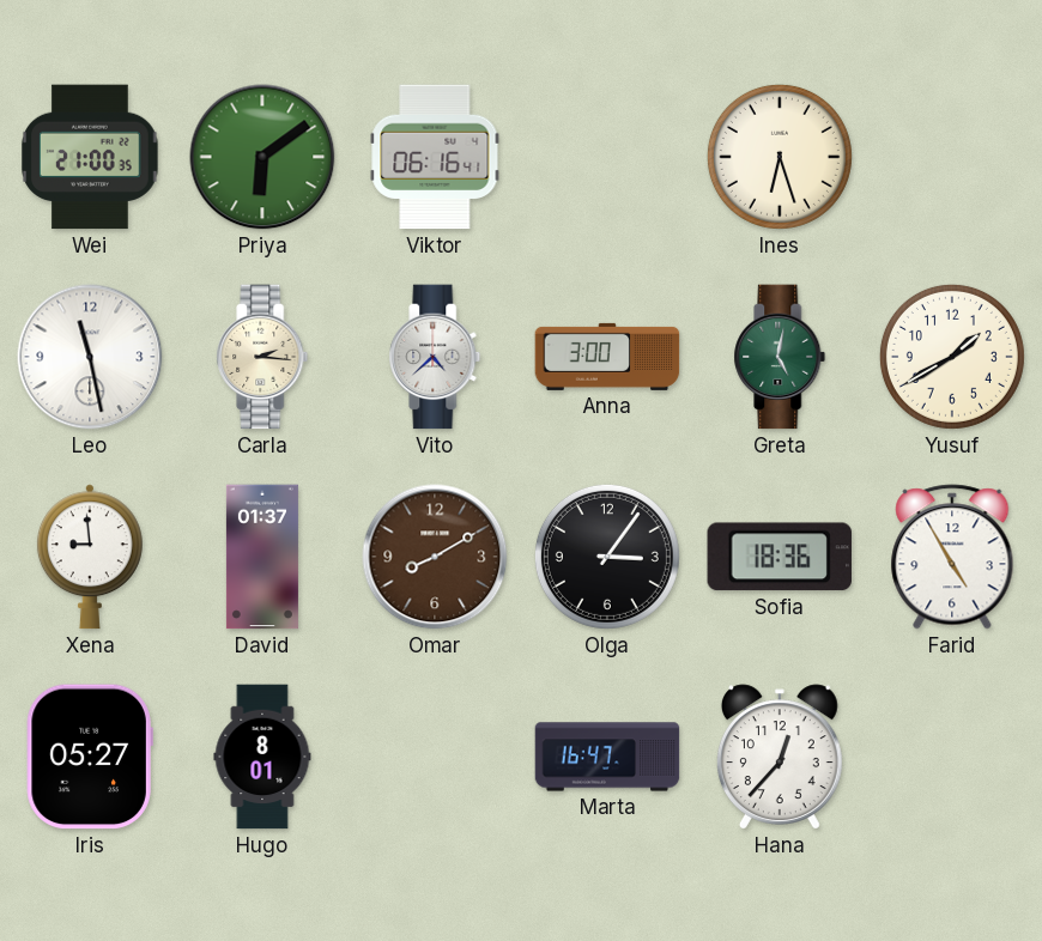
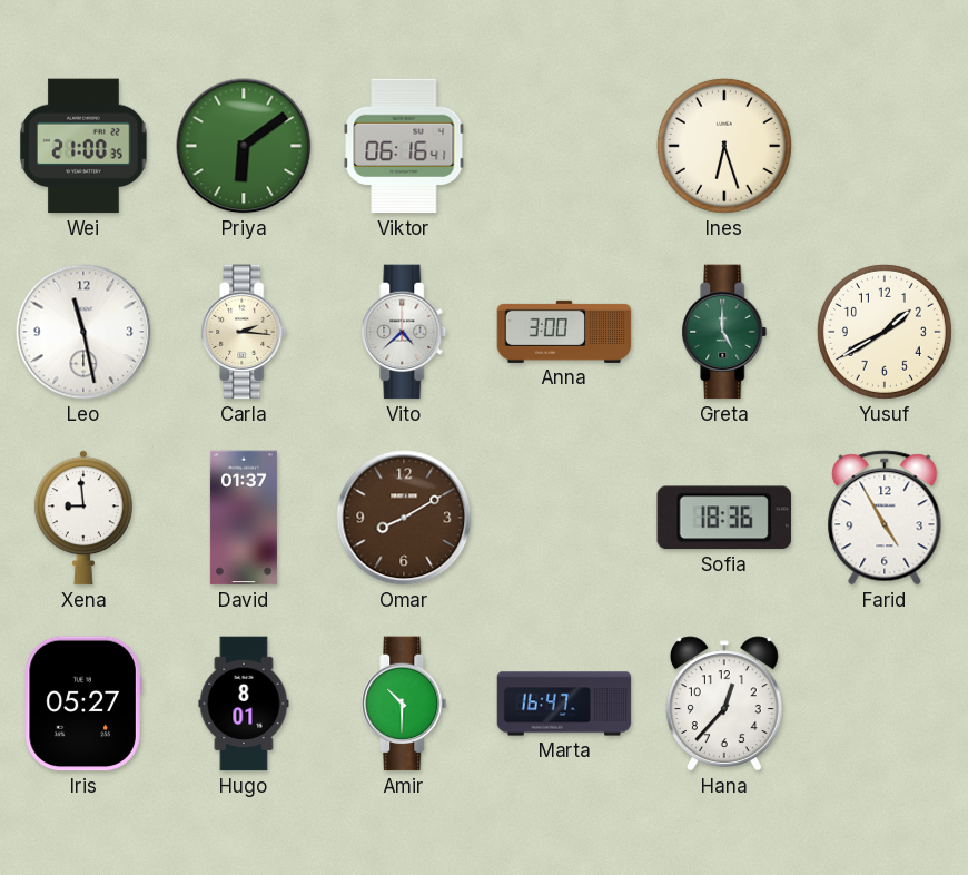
Greta: 5:02 -> 5:00
Olga: 3:06 -> none
Amir: none -> 10:30
